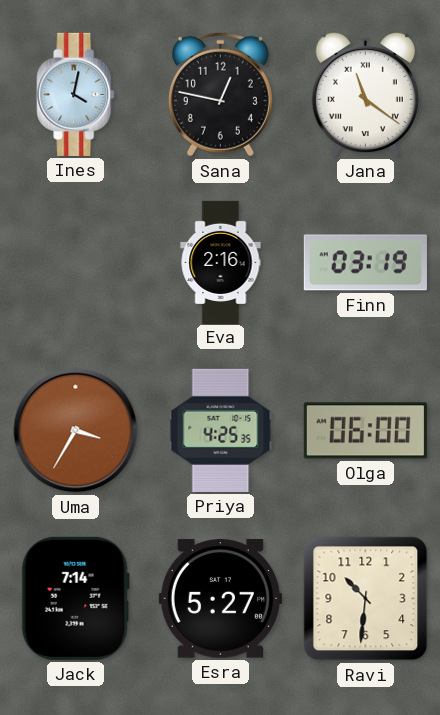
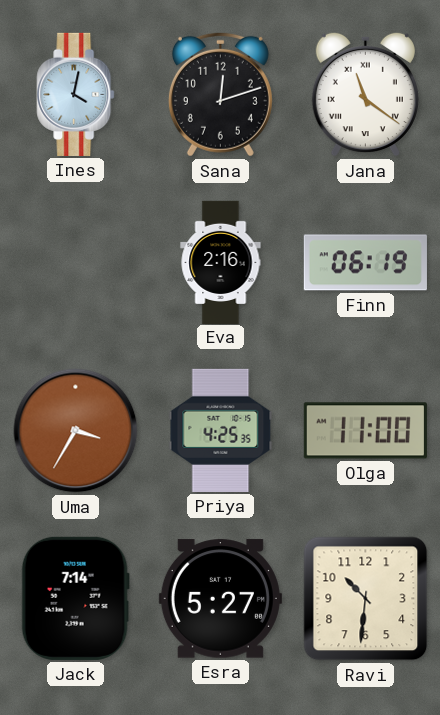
Sana: 12:47 -> 12:12
Finn: 03:19 -> 06:19
Olga: 06:00 -> 11:00
